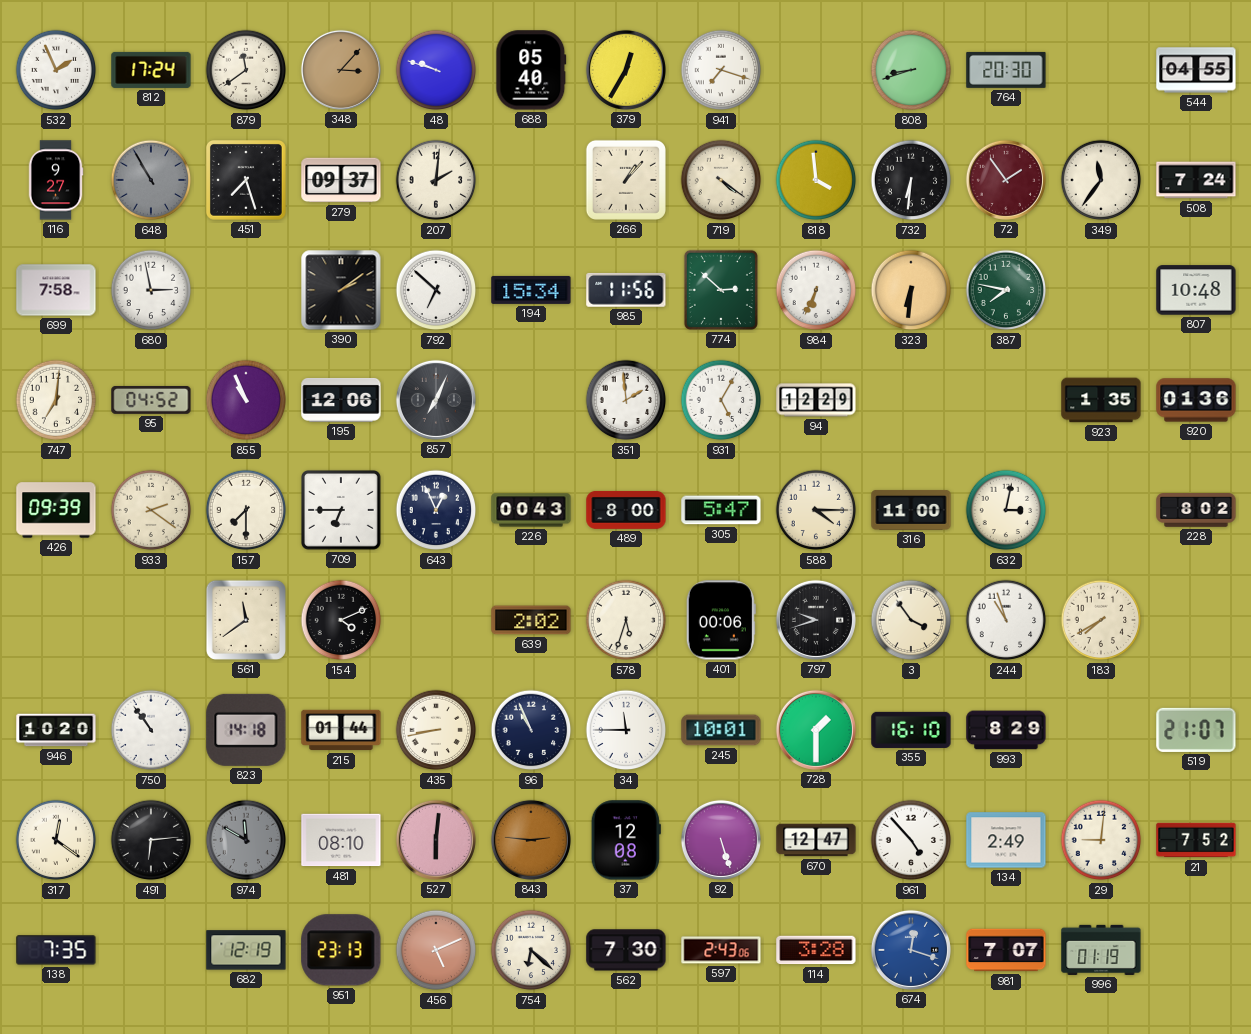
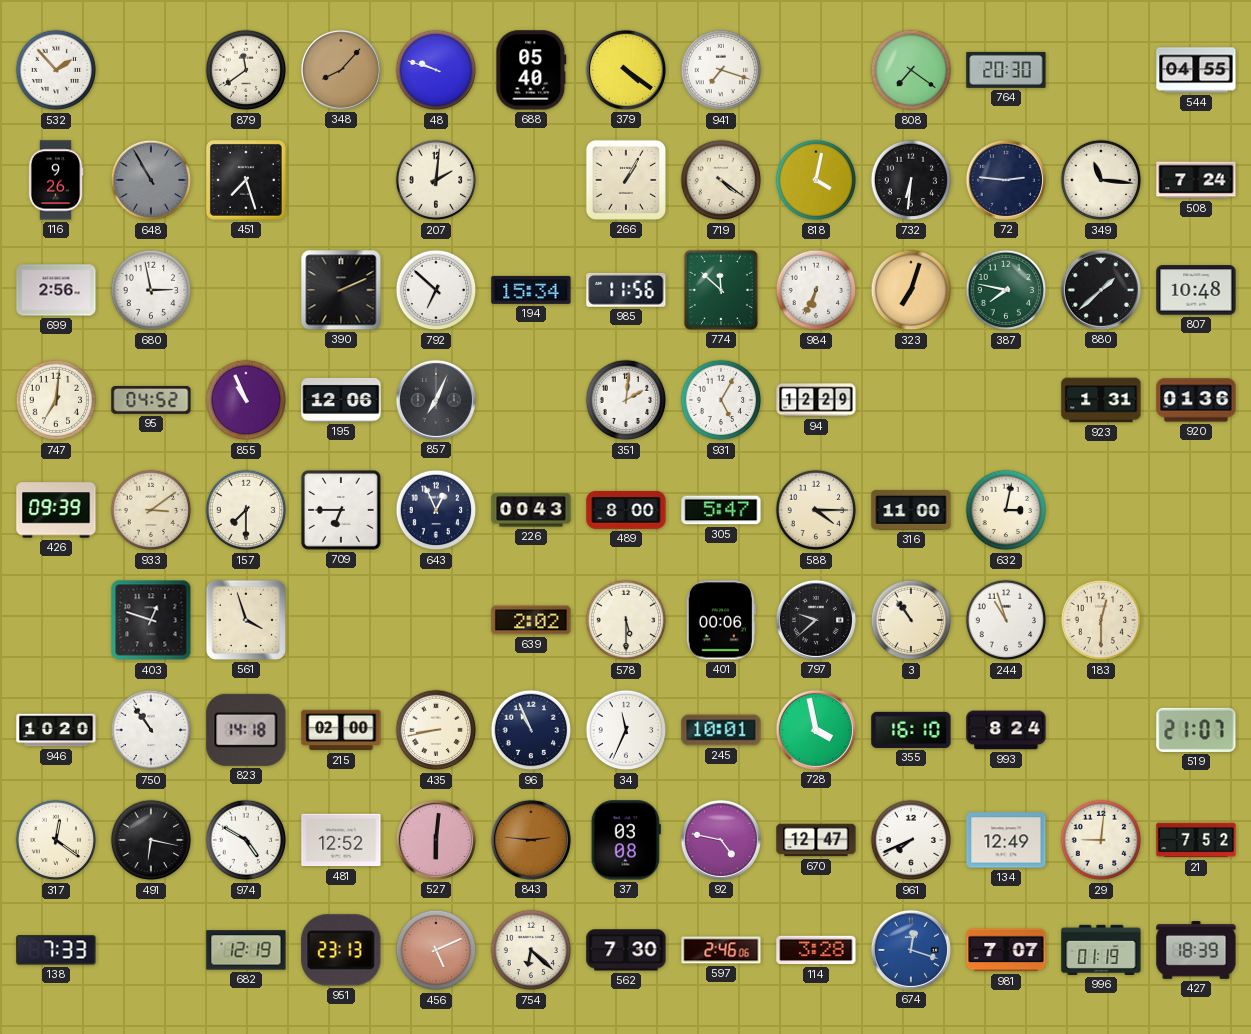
532: 1:56 -> 1:53
812: 17:24 -> none
348: 3:07 -> 8:07
379: 12:35 -> 4:21
808: 8:42 -> 7:21
116: 9:27 -> 9:26
279: 09:37 -> none
266: 1:07 -> 1:05
818: 3:59 -> 4:02
72: 1:54 -> 2:46
72 dial: burgundy -> navy
349: 11:36 -> 11:16
699: 7:58 -> 2:56
390: 2:09 -> 2:11
774: 2:52 -> 11:52
323: 6:31 -> 7:03
880: none -> 1:38
351: 1:59 -> 2:01
923: 1:35 -> 1:31
933: 2:21 -> 3:09
228: 8:02 -> none
403: none -> 12:48
561: 11:39 -> 3:57
154: 4:11 -> none
578: 5:33 -> 5:30
797: 9:42 -> 9:38
3: 3:54 -> 10:54
183: 7:40 -> 12:30
215: 01:44 -> 02:00
34: 11:45 -> 11:34
728: 1:30 -> 3:58
993: 8:29 -> 8:24
491: 6:14 -> 6:17
974: 11:50 -> 4:50
974 dial: grey -> white
481: 08:10 -> 12:52
37: 12:08 -> 03:08
92: 5:27 -> 4:47
961: 4:53 -> 7:41
134: 2:49 -> 12:49
138: 7:35 -> 7:33
597: 2:43 -> 2:46
427: none -> 18:39
